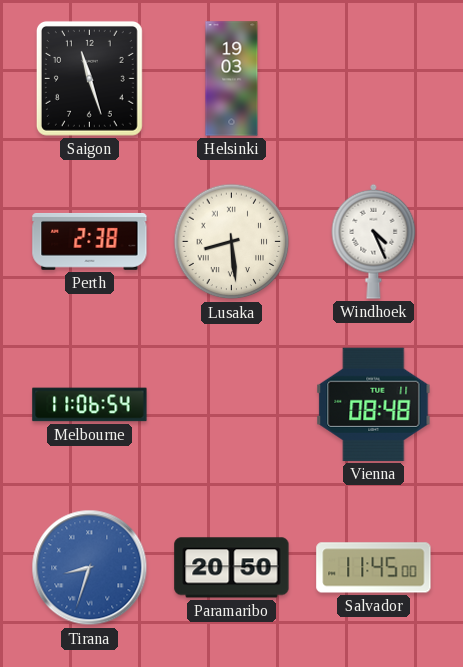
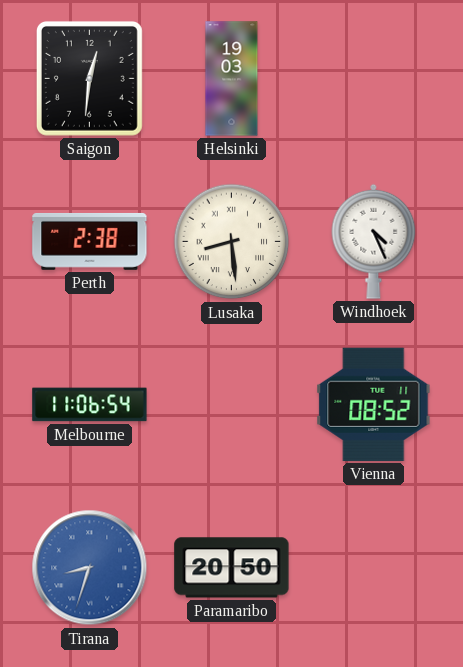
Saigon: 11:27 -> 12:31
Vienna: 08:48 -> 08:52
Salvador: 11:45 -> none
